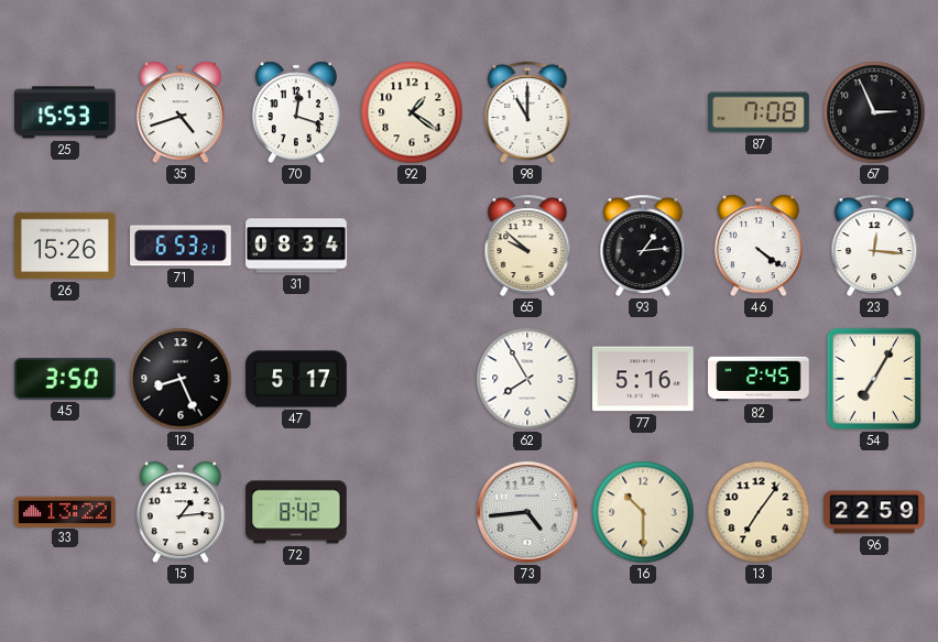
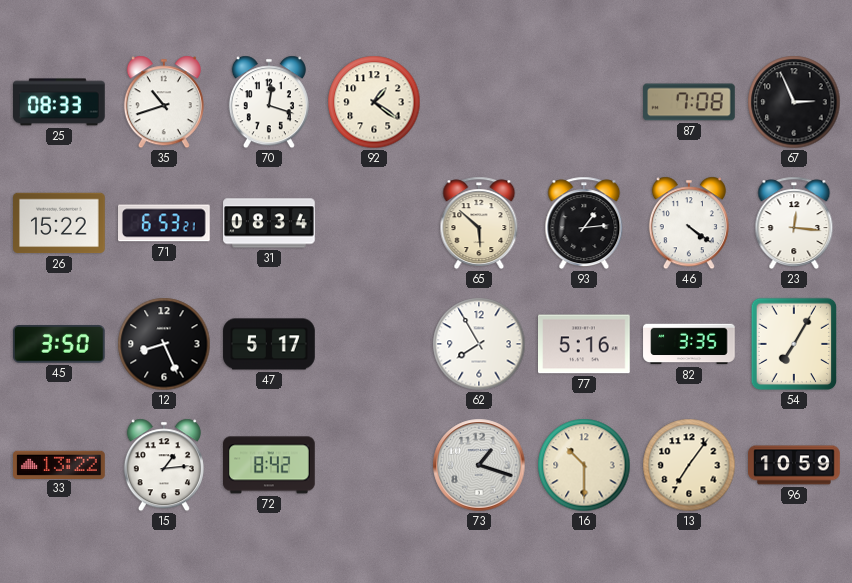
25: 15:53 -> 08:33
35: 4:42 -> 10:42
98: 11:00 -> none
26: 15:26 -> 15:22
65: 9:52 -> 5:52
82: 2:45 -> 3:35
73: 4:44 -> 1:18
96: 22:59 -> 10:59
